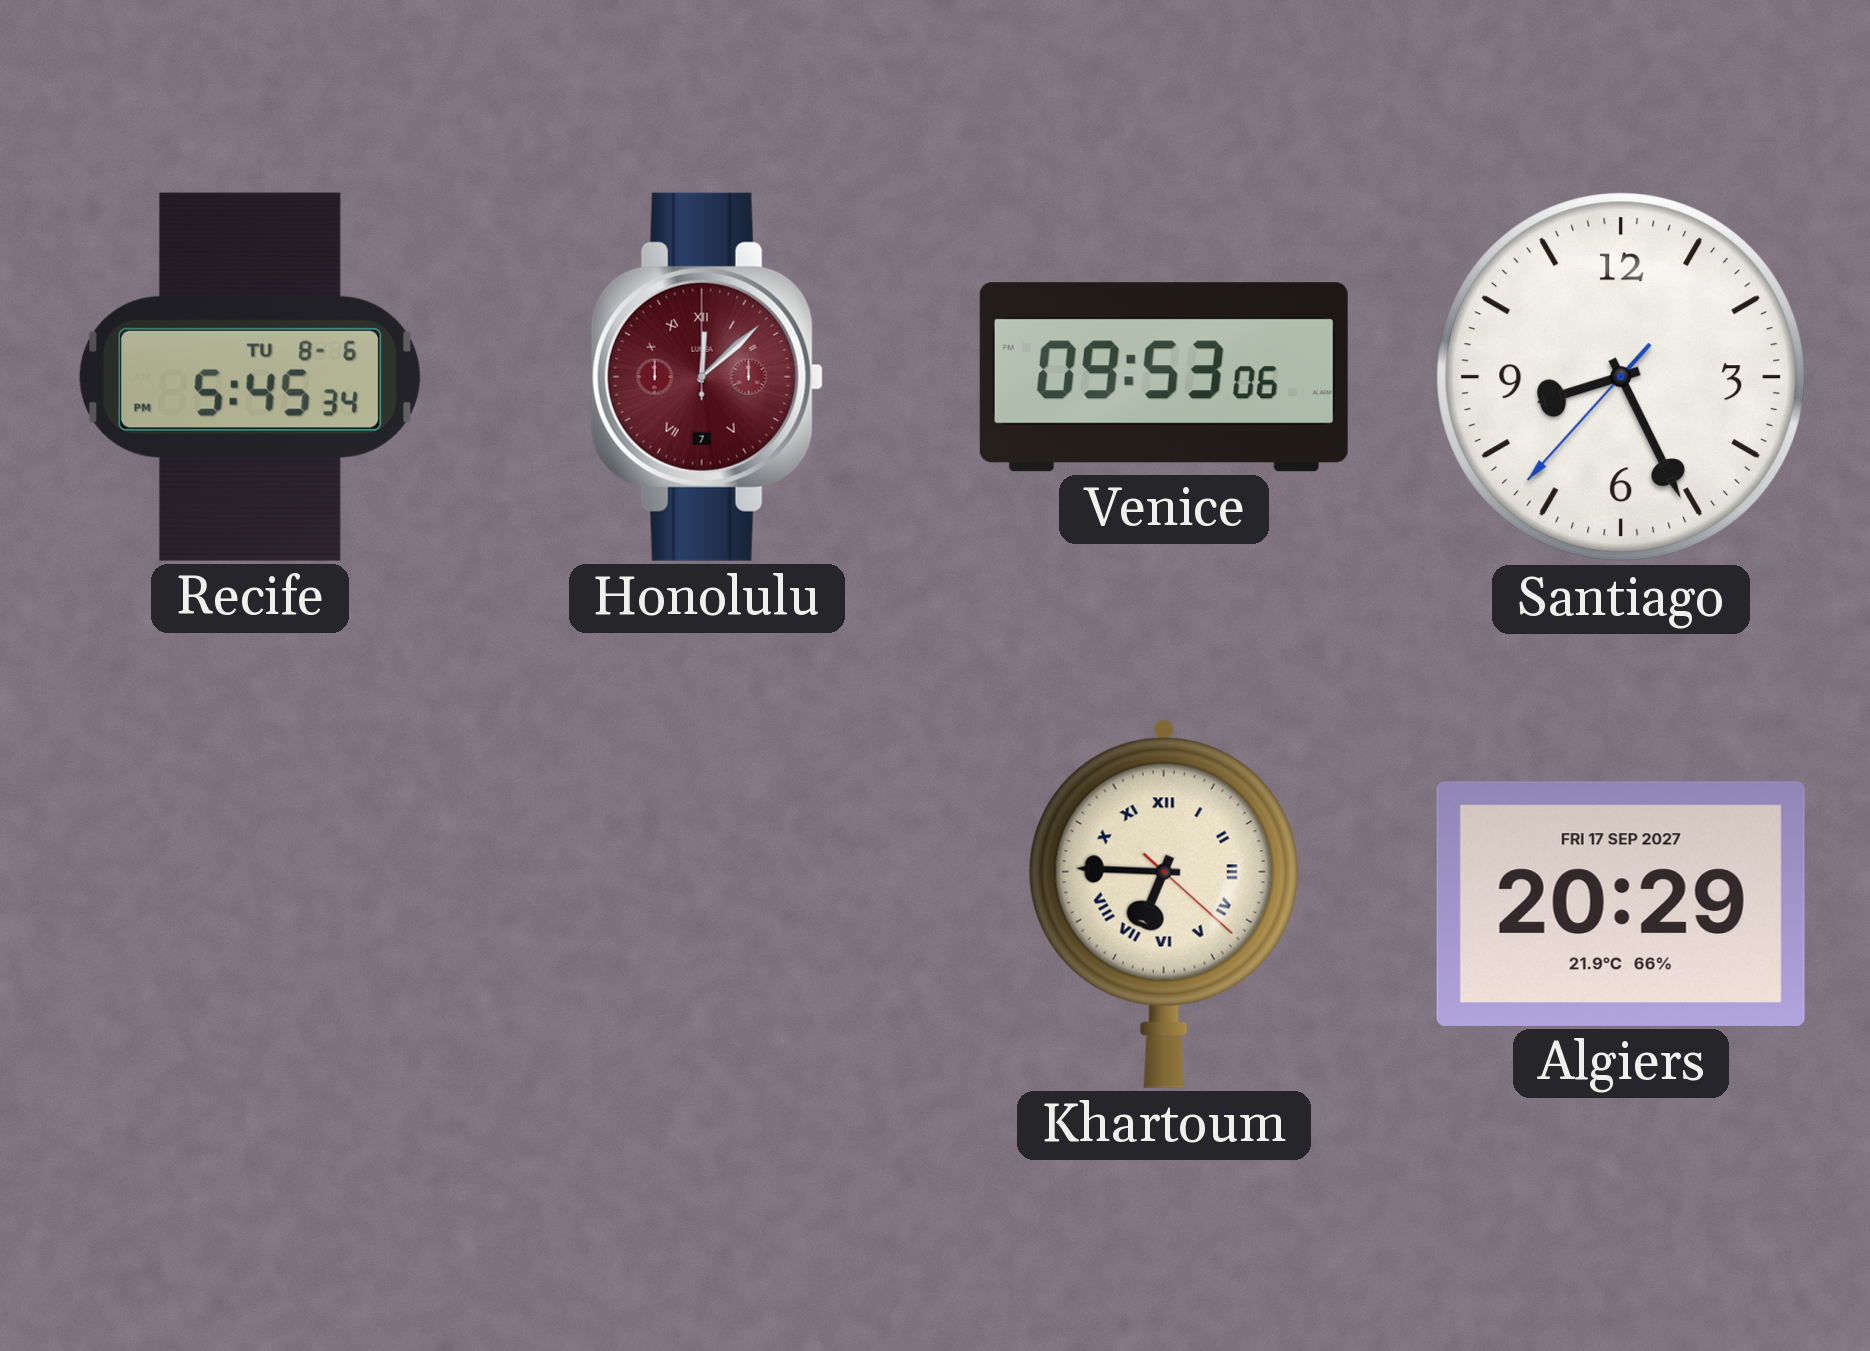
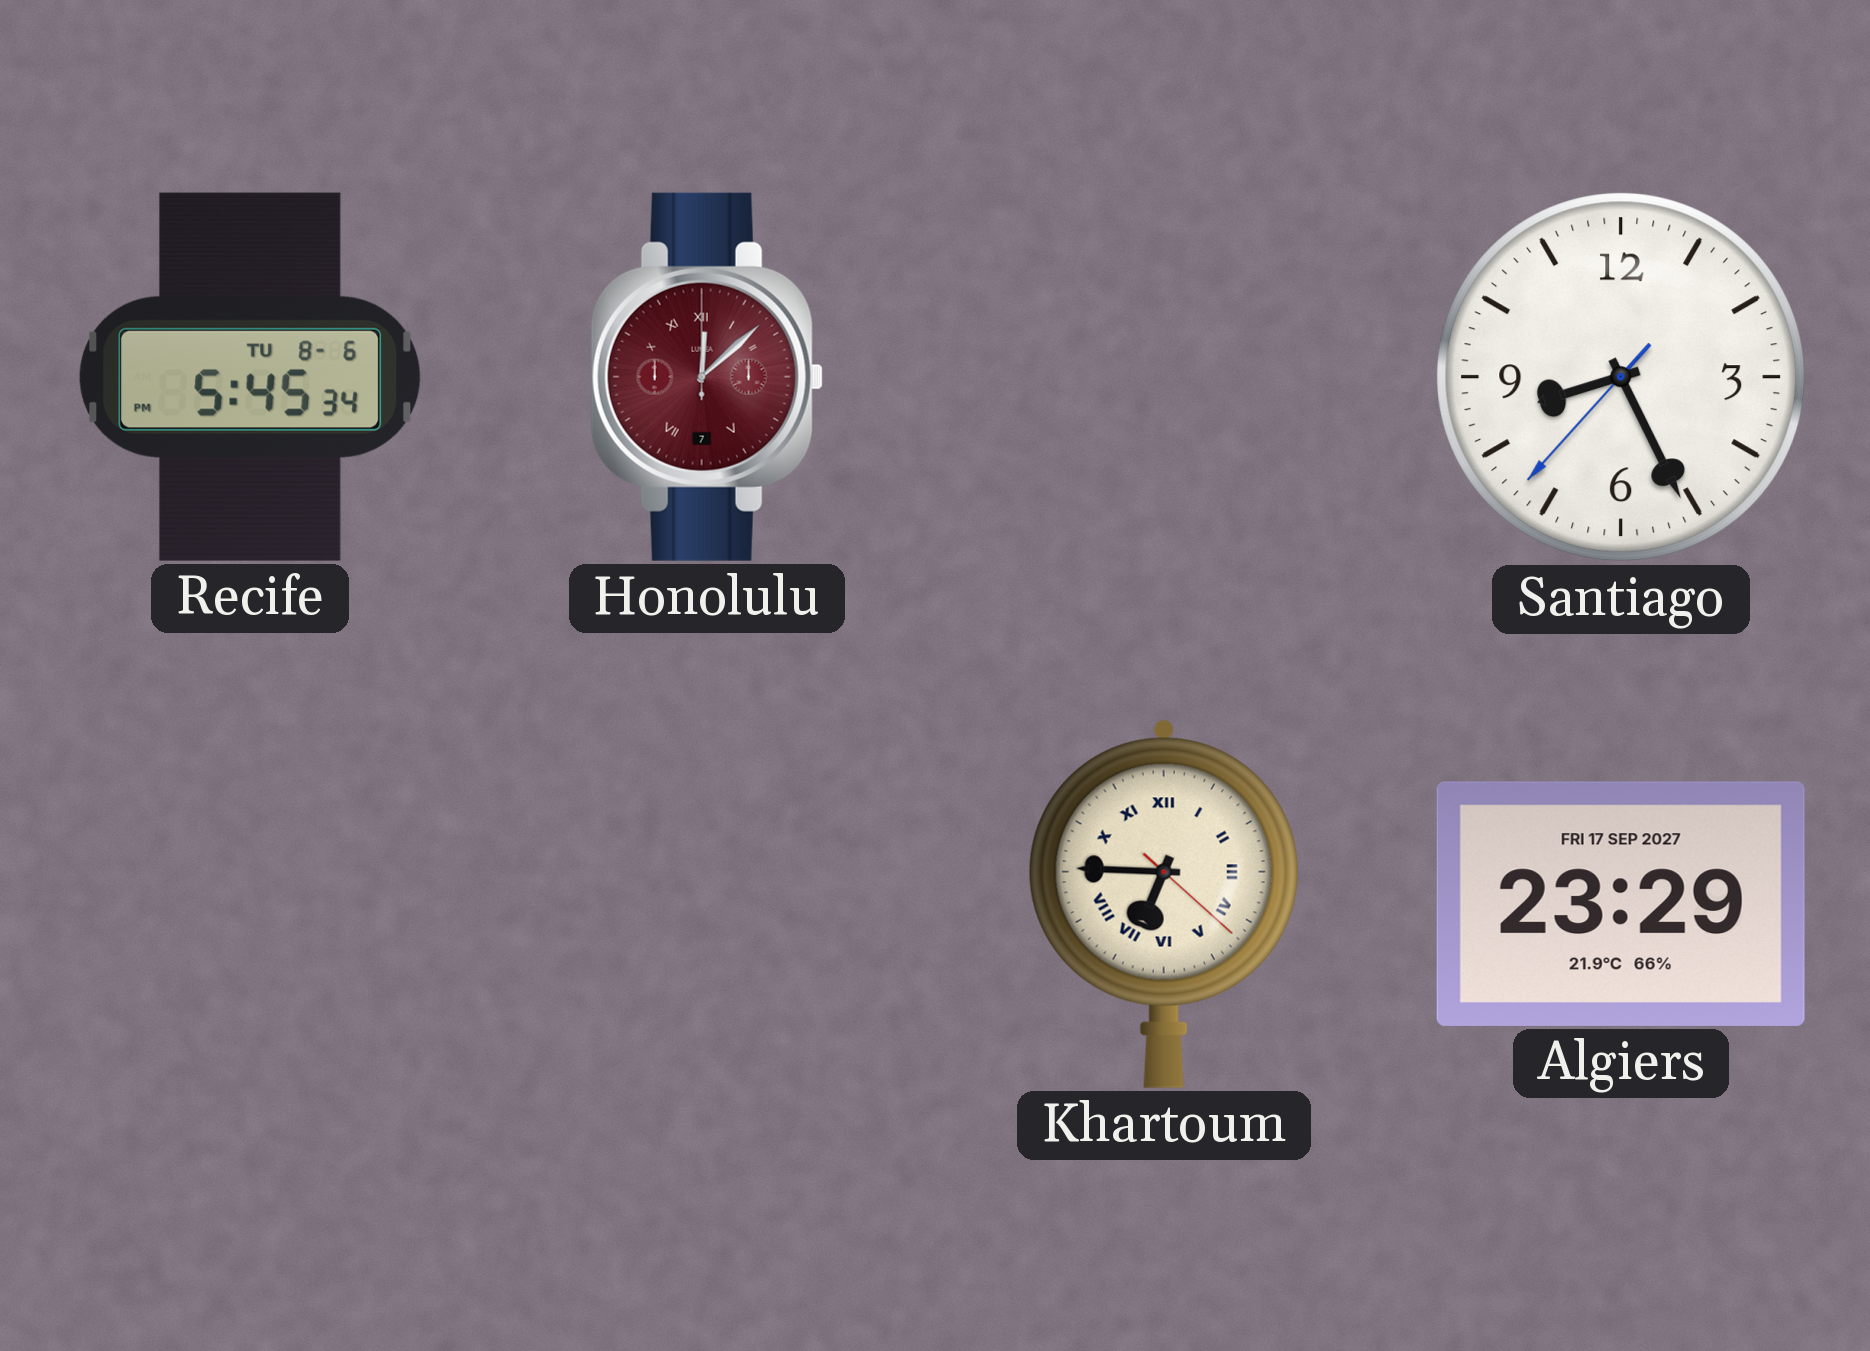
Venice: 09:53 -> none
Algiers: 20:29 -> 23:29
